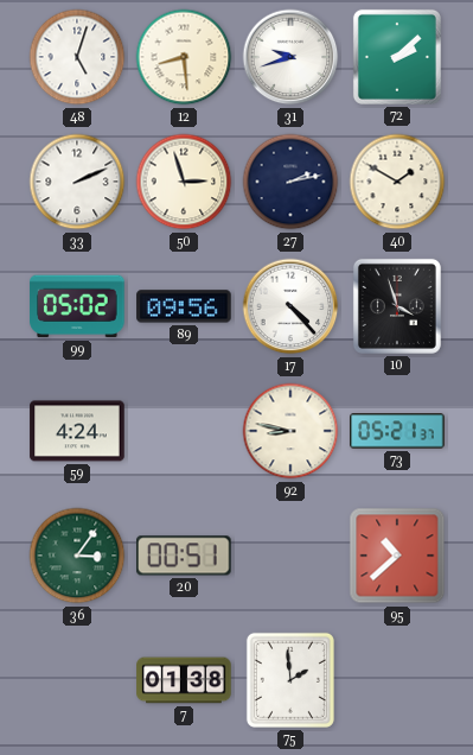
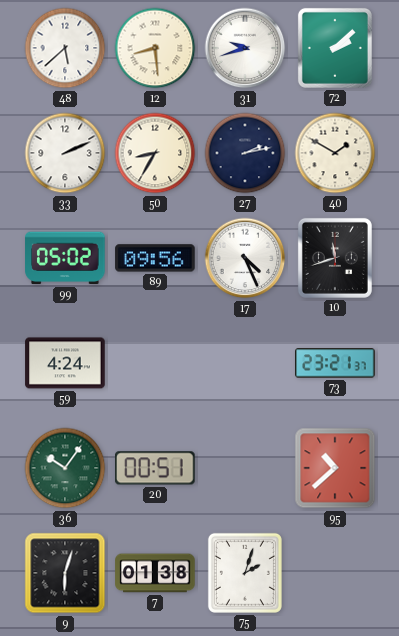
48: 5:03 -> 5:38
50: 2:57 -> 8:35
17: 4:23 -> 4:26
10: 3:57 -> 11:42
92: 8:47 -> none
73: 05:21 -> 23:21
36: 3:06 -> 10:06
9: none -> 6:03
75: 1:59 -> 2:03
